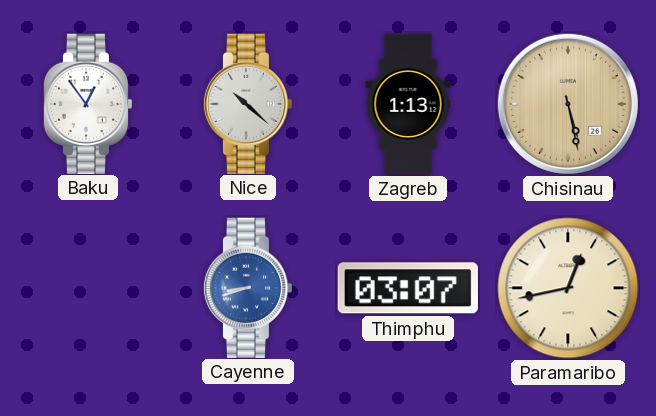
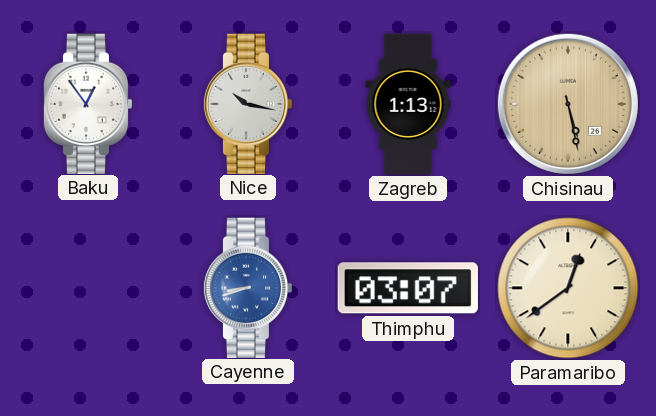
Nice: 10:22 -> 10:17
Paramaribo: 12:43 -> 12:39
